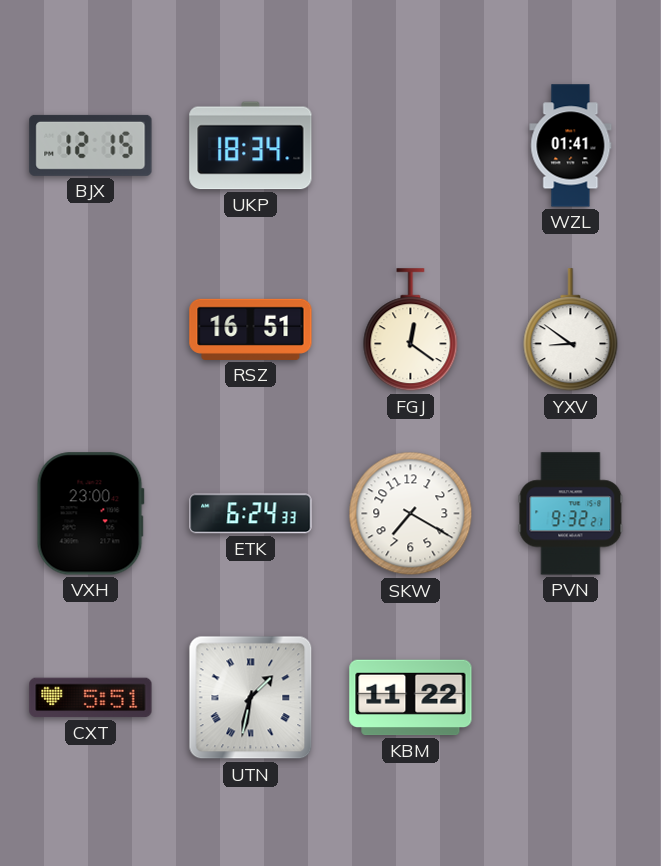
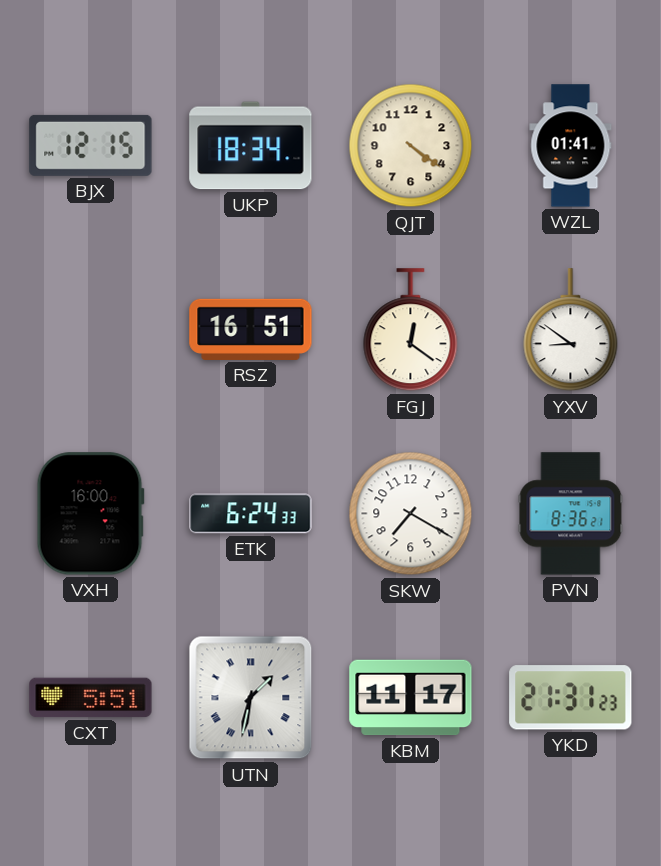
QJT: none -> 4:21
VXH: 23:00 -> 16:00
PVN: 9:32 -> 8:36
KBM: 11:22 -> 11:17
YKD: none -> 21:31
